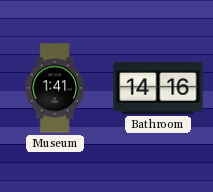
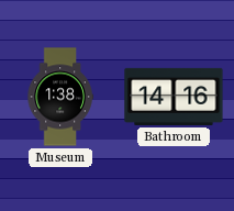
Museum: 1:41 -> 1:38
